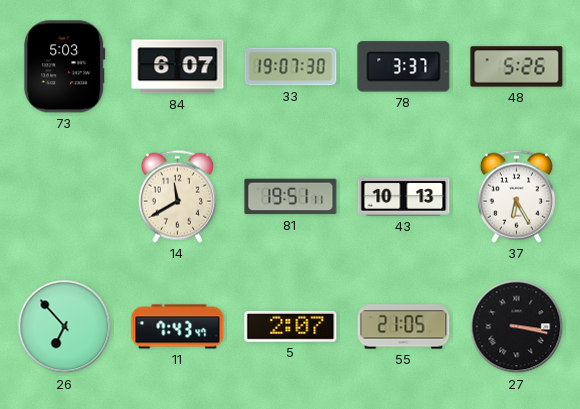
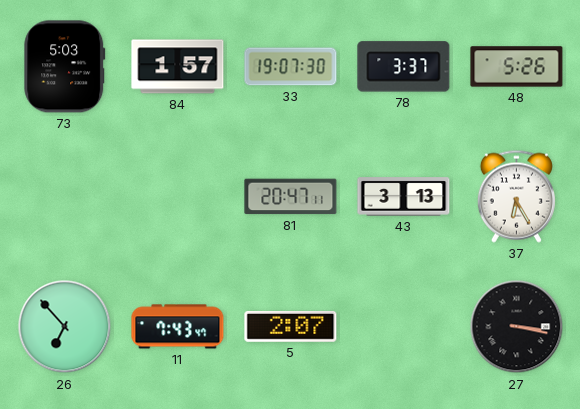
84: 6:07 -> 1:57
14: 11:40 -> none
81: 19:51 -> 20:47
43: 10:13 -> 3:13
55: 21:05 -> none
